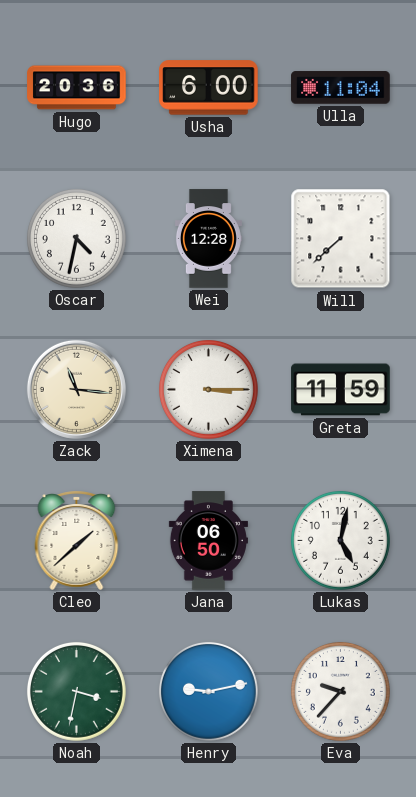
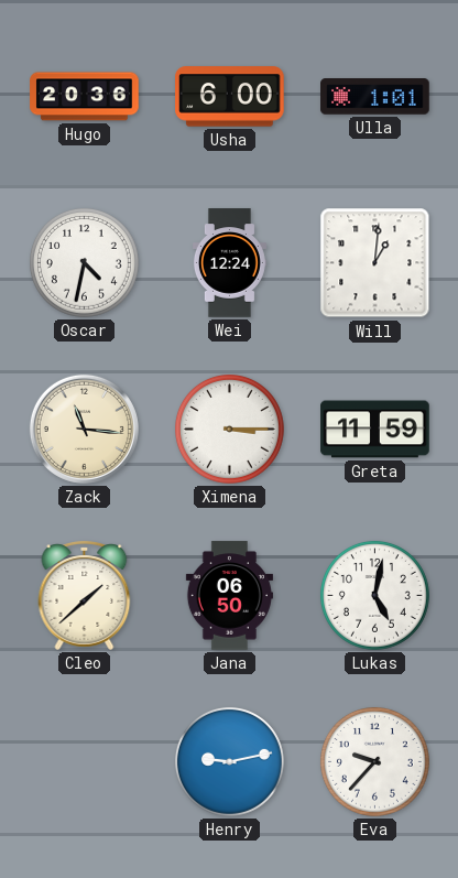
Ulla: 11:04 -> 1:01
Wei: 12:28 -> 12:24
Will: 7:38 -> 1:01
Noah: 3:32 -> none
